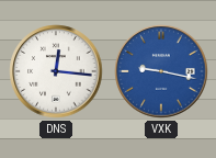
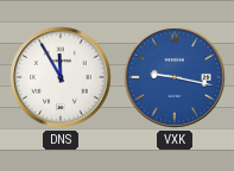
DNS: 12:16 -> 11:55
